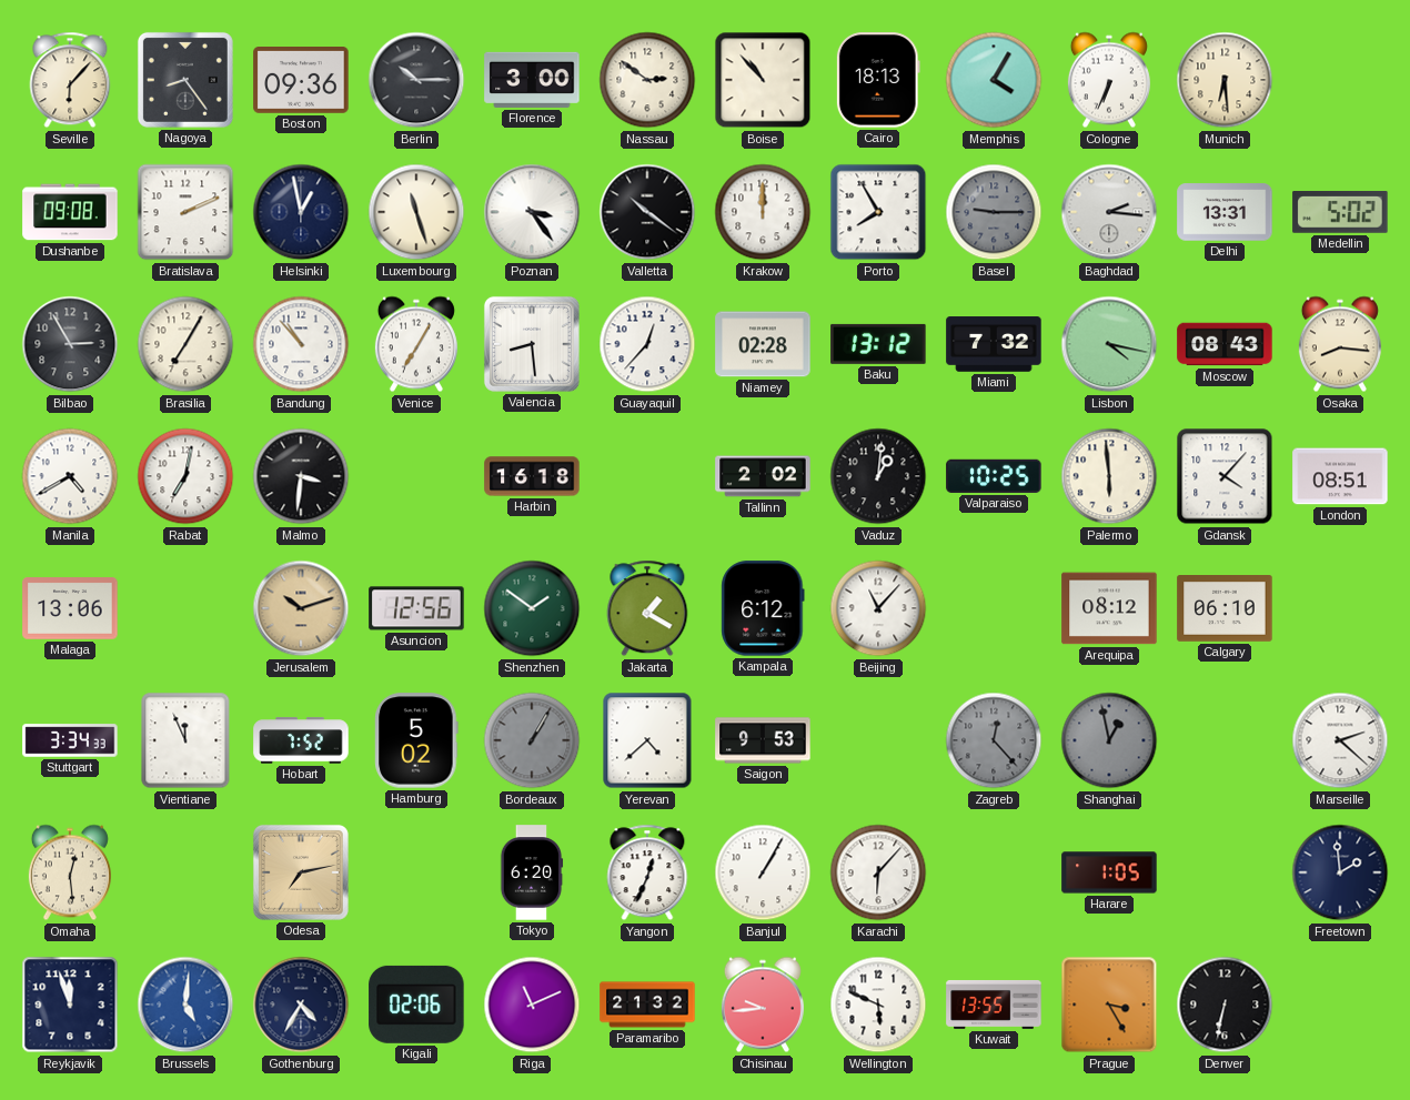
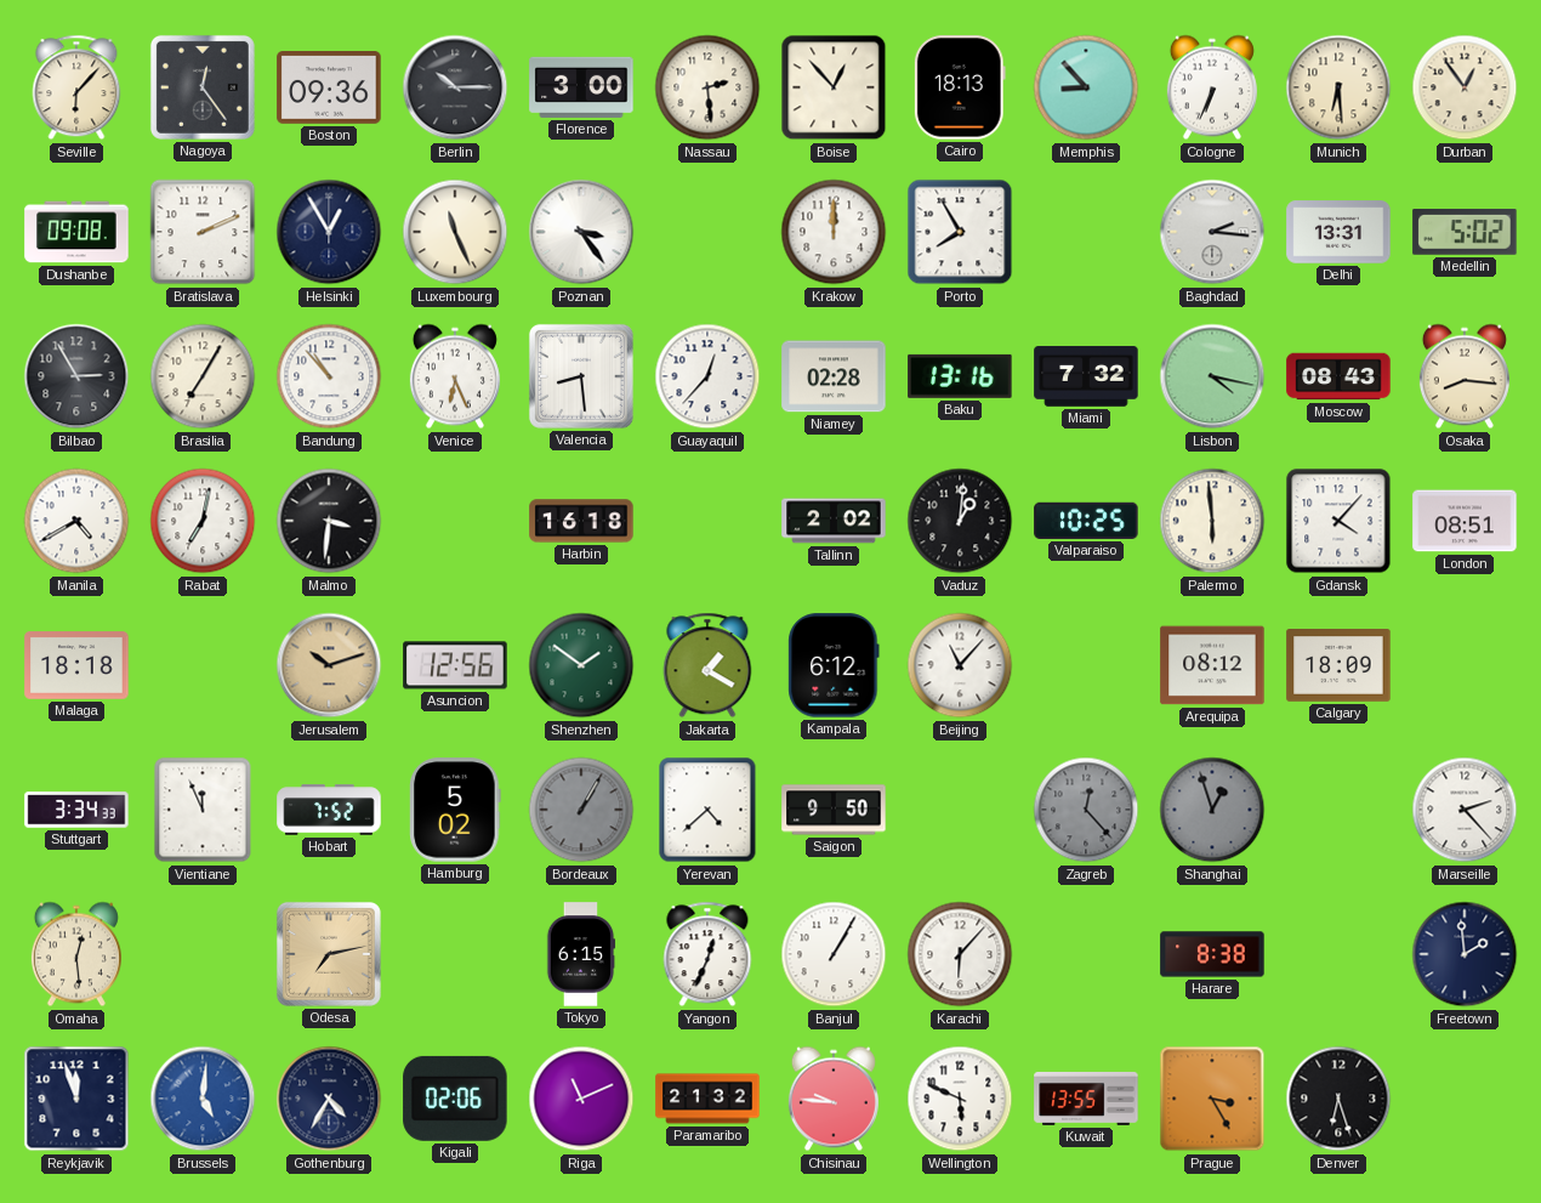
Nagoya: 8:24 -> 12:24
Nassau: 2:51 -> 2:29
Boise: 10:53 -> 12:53
Memphis: 4:05 -> 8:53
Durban: none -> 12:54
Helsinki: 12:58 -> 12:55
Luxembourg: 11:27 -> 11:26
Valletta: 10:21 -> none
Basel: 9:15 -> none
Venice: 7:05 -> 6:26
Baku: 13:12 -> 13:16
Malaga: 13:06 -> 18:18
Calgary: 06:10 -> 18:09
Saigon: 9:53 -> 9:50
Shanghai: 12:58 -> 12:57
Marseille: 2:22 -> 2:23
Tokyo: 6:20 -> 6:15
Harare: 1:05 -> 8:38
Chisinau: 9:44 -> 9:46
Denver: 6:32 -> 6:27
